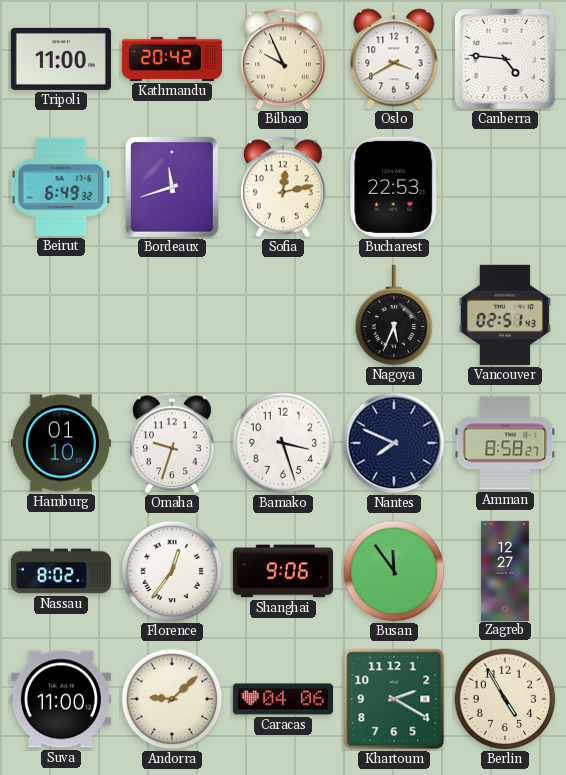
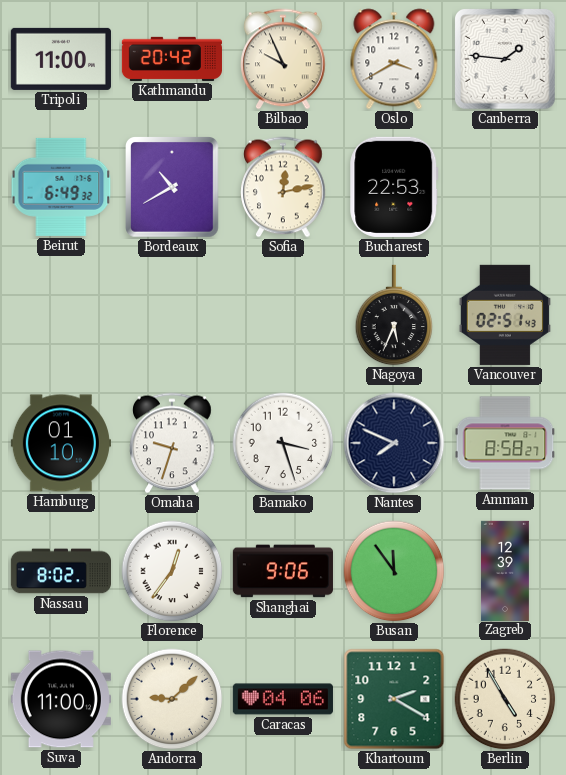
Canberra: 4:46 -> 1:46
Bordeaux: 11:42 -> 10:40
Zagreb: 12:27 -> 12:39
